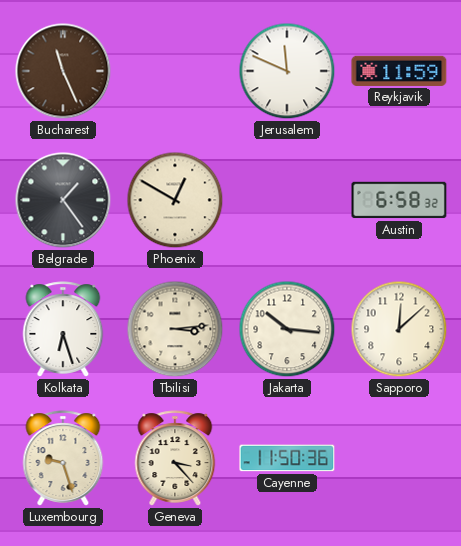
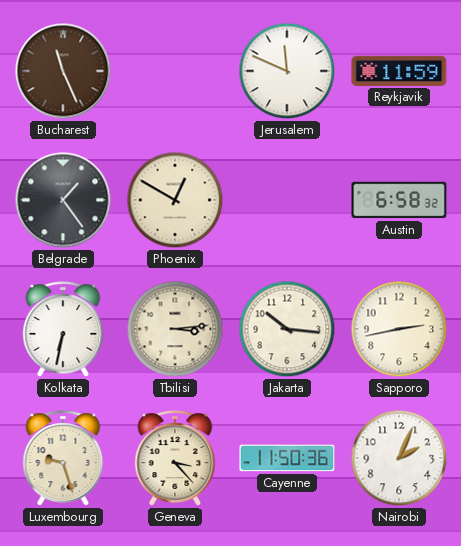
Kolkata: 6:27 -> 6:32
Sapporo: 12:08 -> 2:43
Nairobi: none -> 2:04
